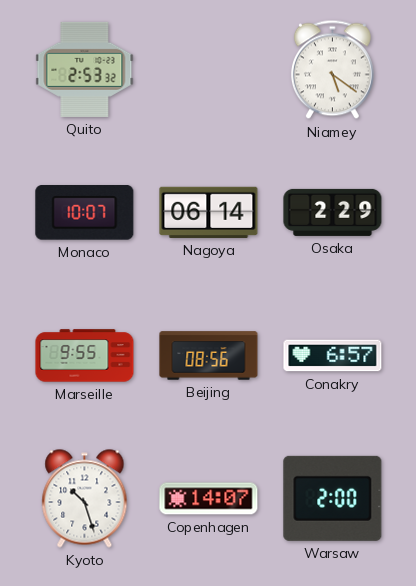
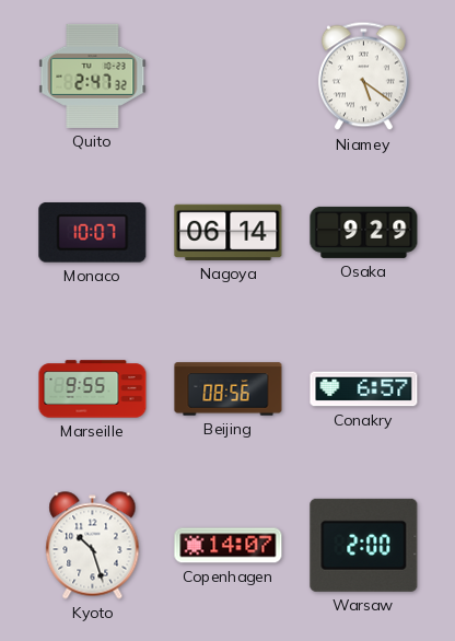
Quito: 2:53 -> 2:47
Osaka: 2:29 -> 9:29
